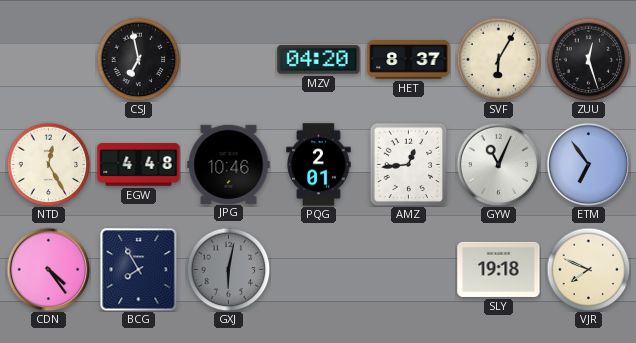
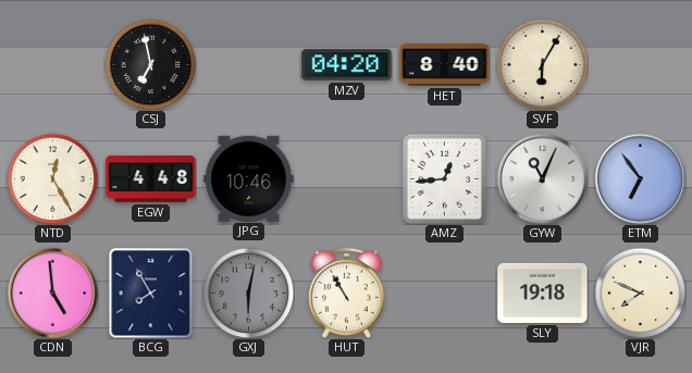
HET: 8:37 -> 8:40
ZUU: 12:27 -> none
PQG: 2:01 -> none
CDN: 4:24 -> 4:59
HUT: none -> 10:55
